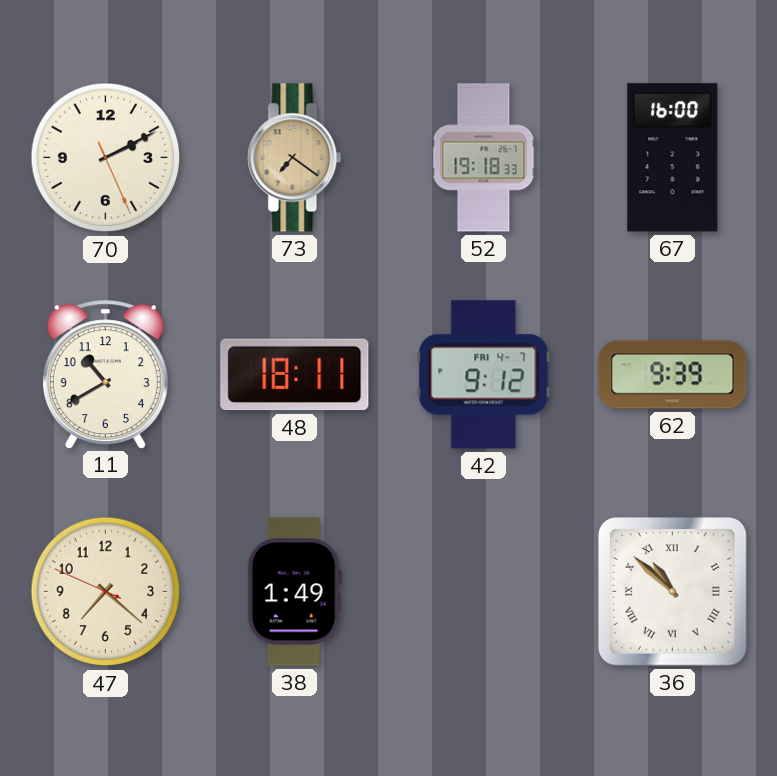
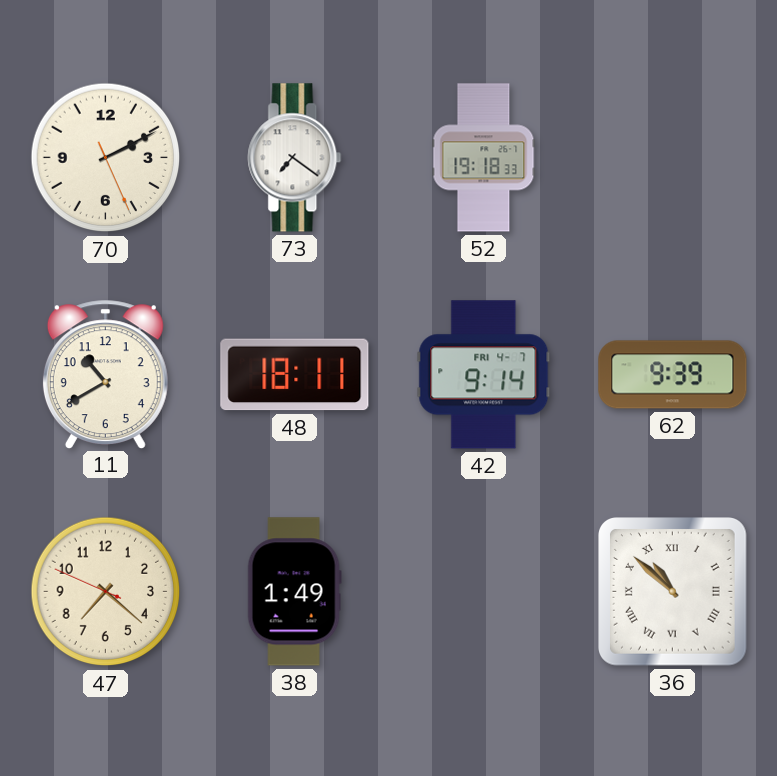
73 dial: champagne -> white
67: 16:00 -> none
42: 9:12 -> 9:14
